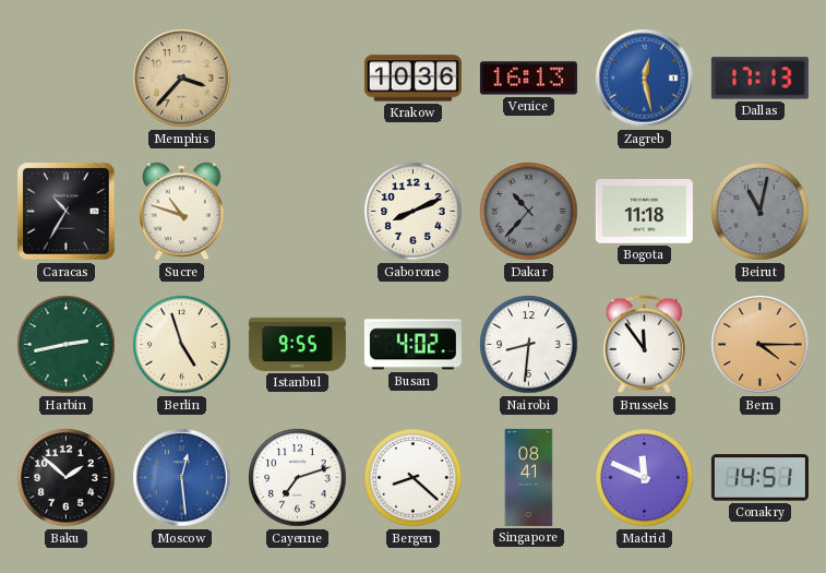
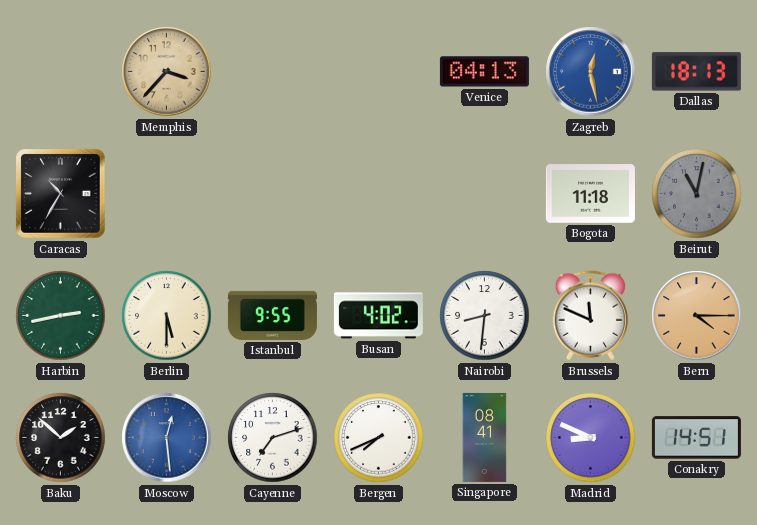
Krakow: 10:36 -> none
Venice: 16:13 -> 04:13
Dallas: 17:13 -> 18:13
Sucre: 10:48 -> none
Gaborone: 8:11 -> none
Dakar: 10:37 -> none
Berlin: 4:57 -> 5:30
Brussels: 11:54 -> 11:49
Bergen: 8:22 -> 7:41
Madrid: 11:49 -> 8:49
